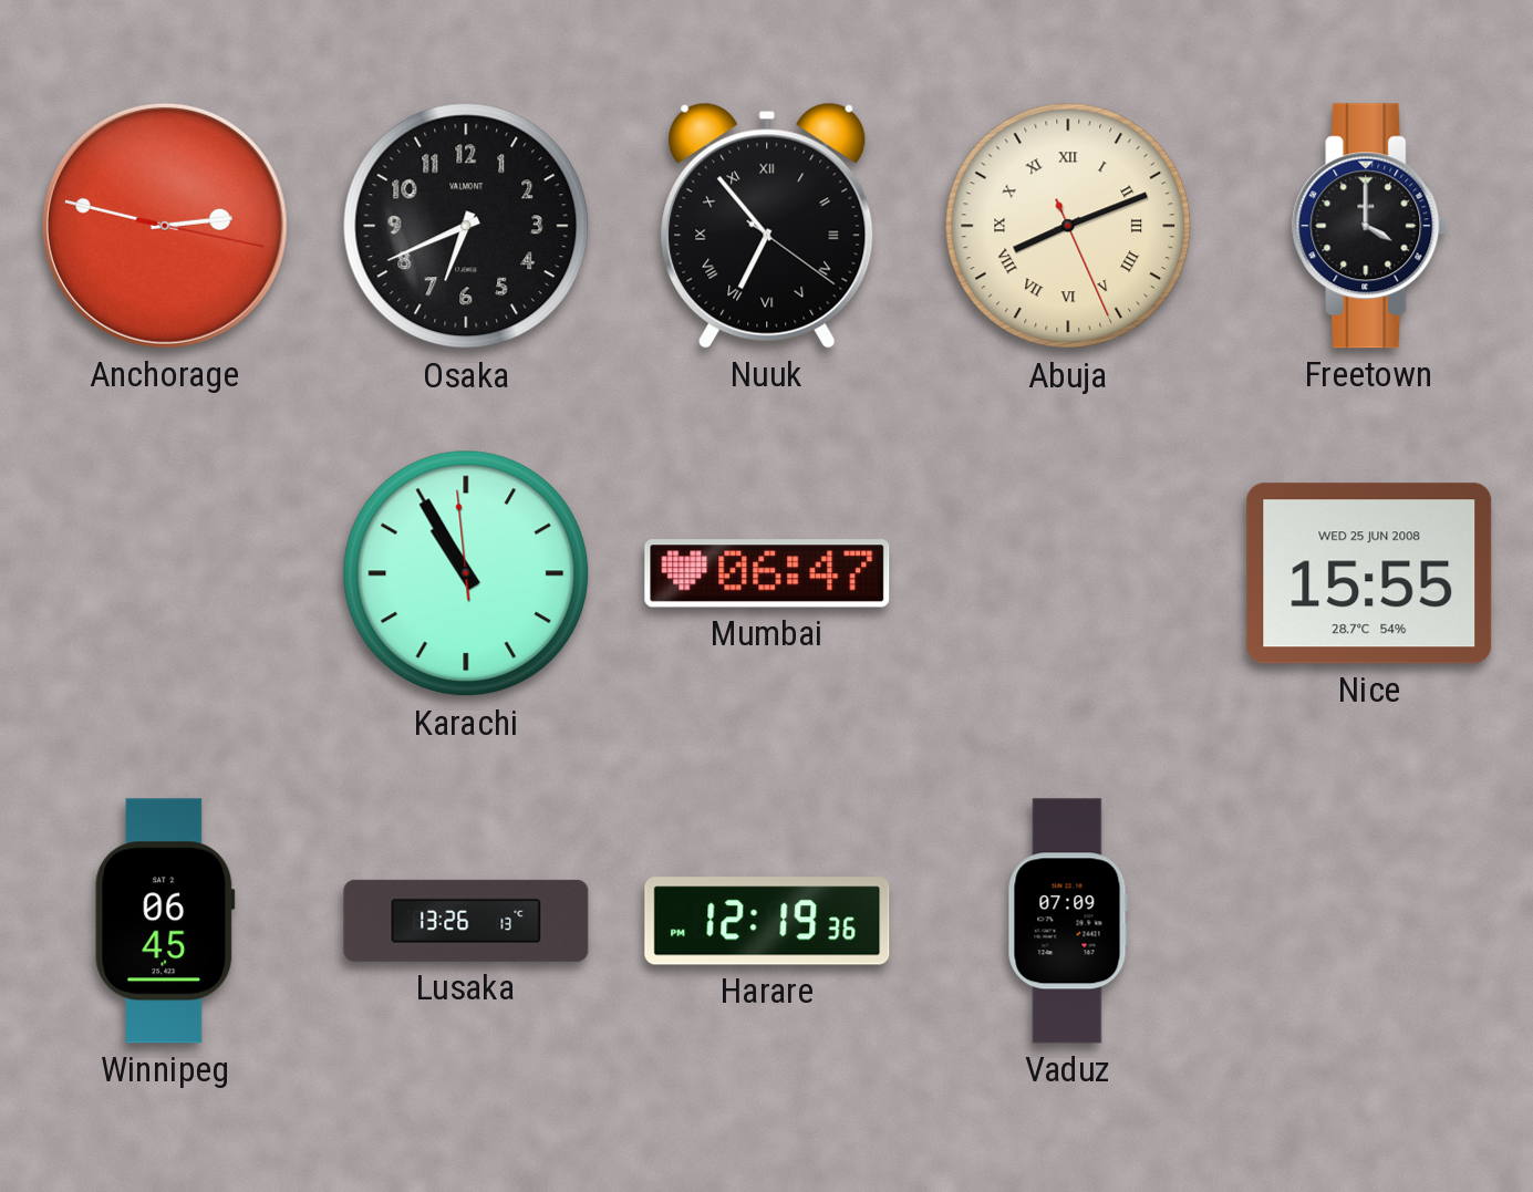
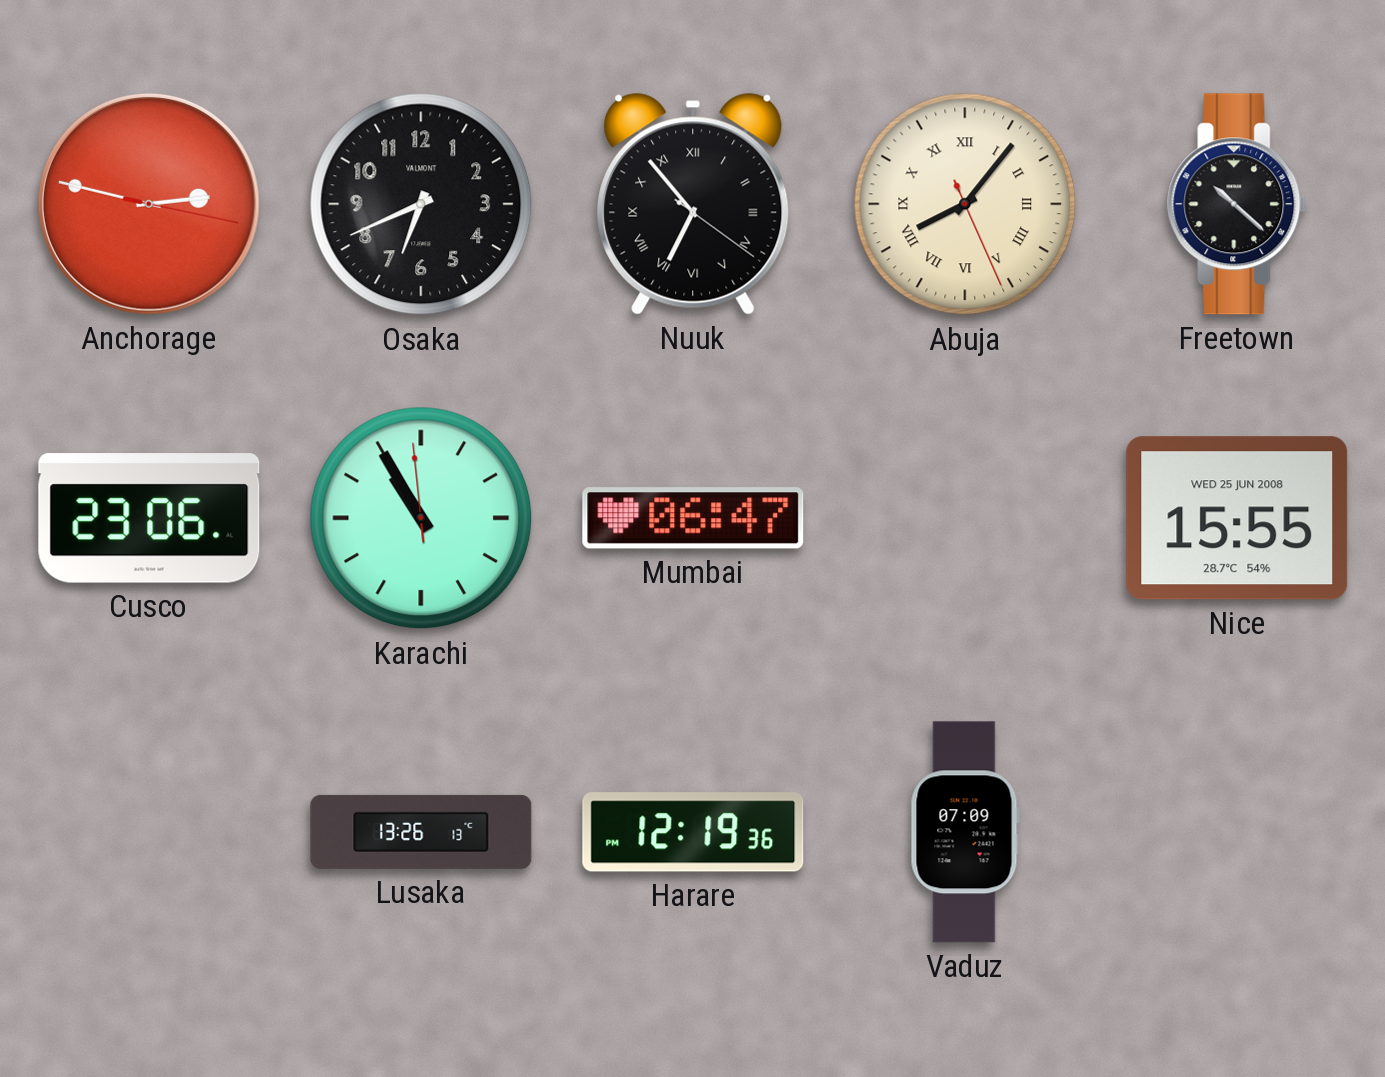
Abuja: 8:11 -> 8:06
Freetown: 4:00 -> 10:22
Cusco: none -> 23:06
Winnipeg: 06:45 -> none
